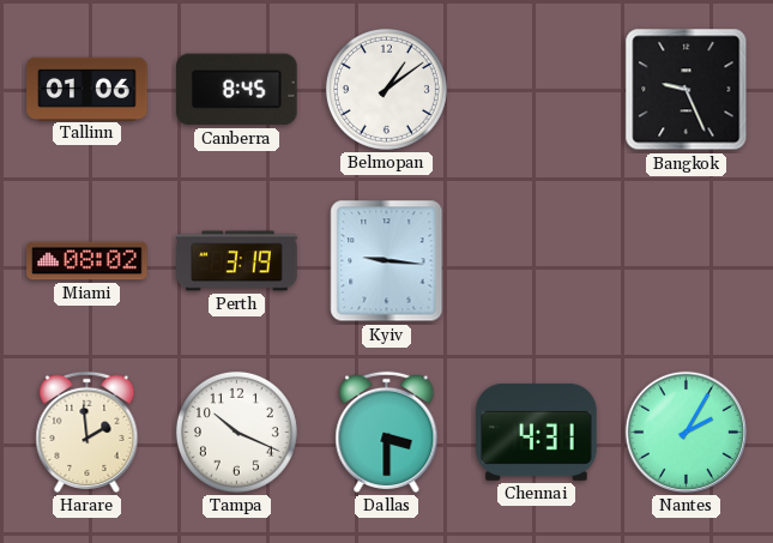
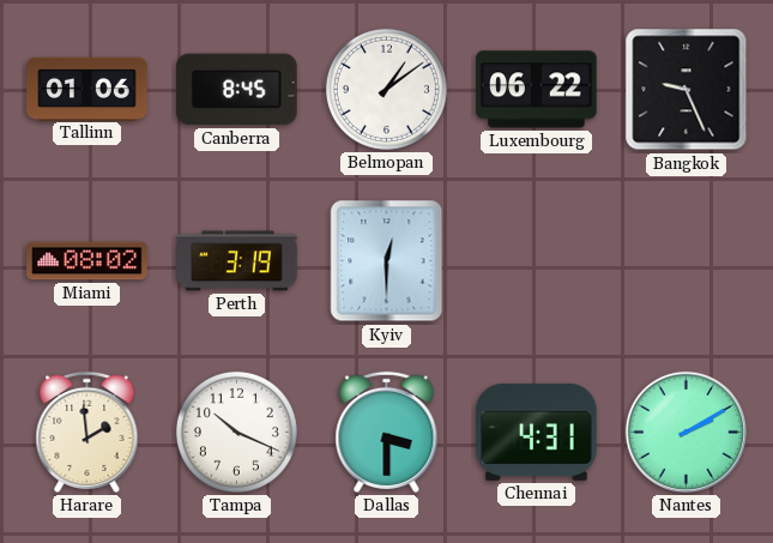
Luxembourg: none -> 06:22
Kyiv: 9:16 -> 12:30
Nantes: 2:05 -> 2:10
